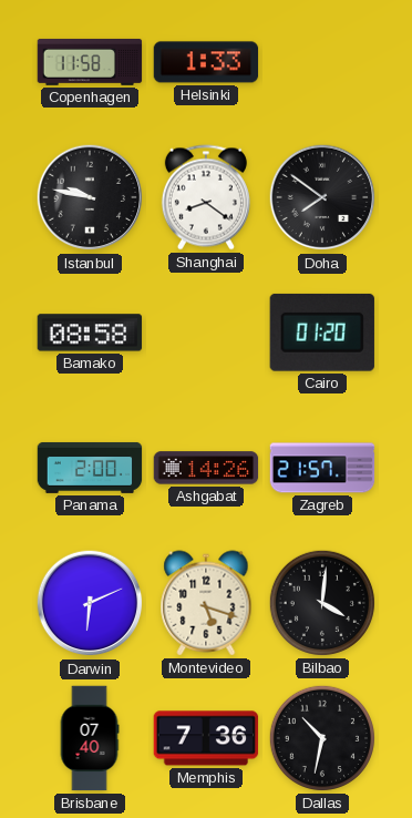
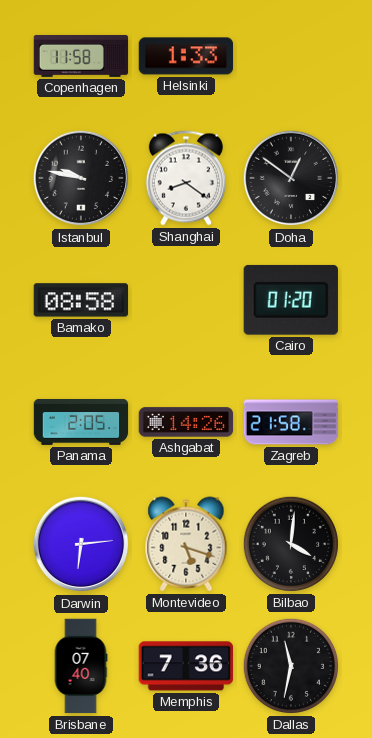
Doha: 7:51 -> 12:51
Panama: 2:00 -> 2:05
Zagreb: 21:57 -> 21:58
Darwin: 6:11 -> 6:14
Dallas: 10:32 -> 11:32
